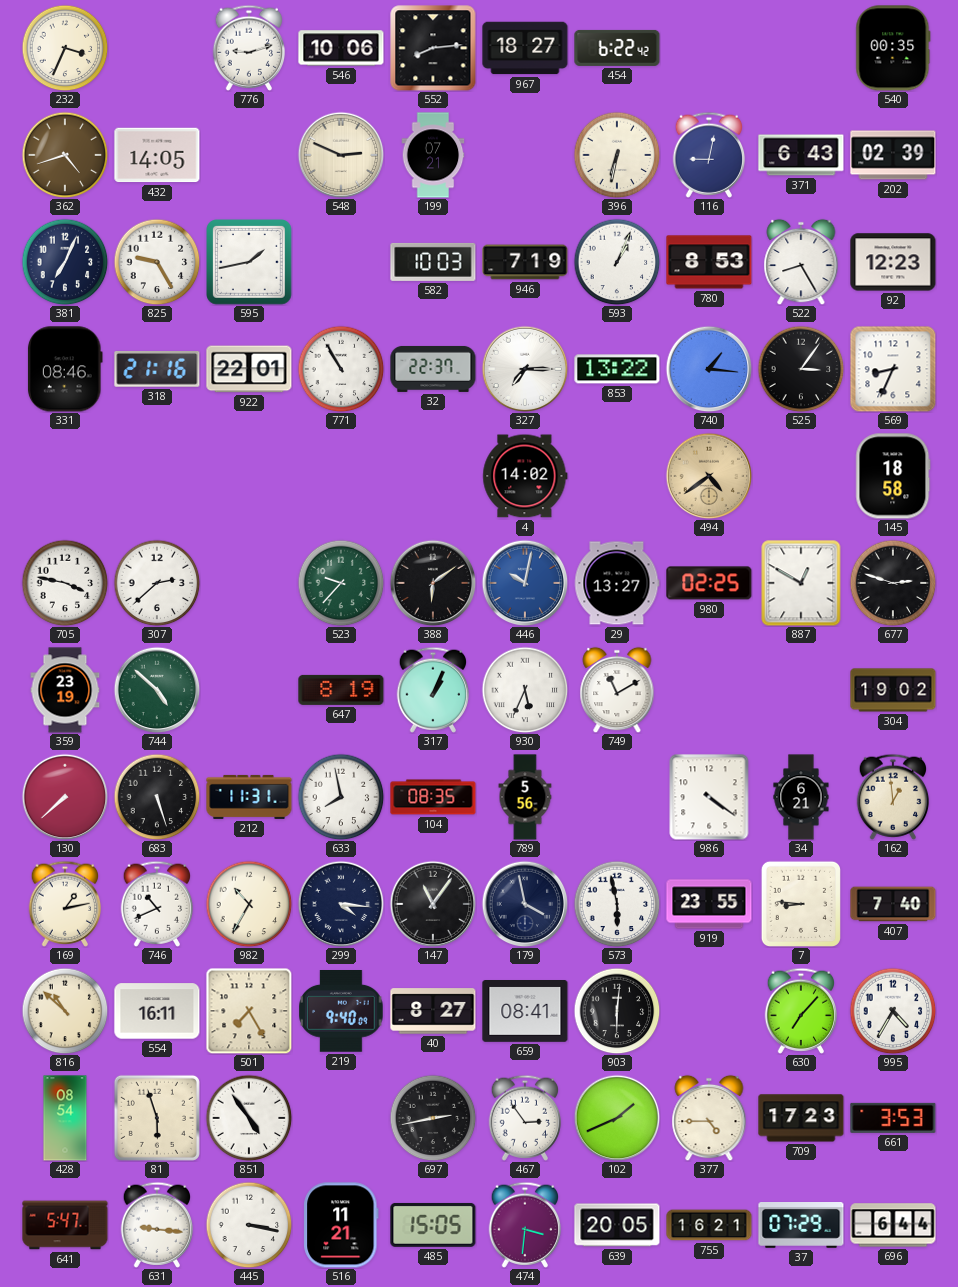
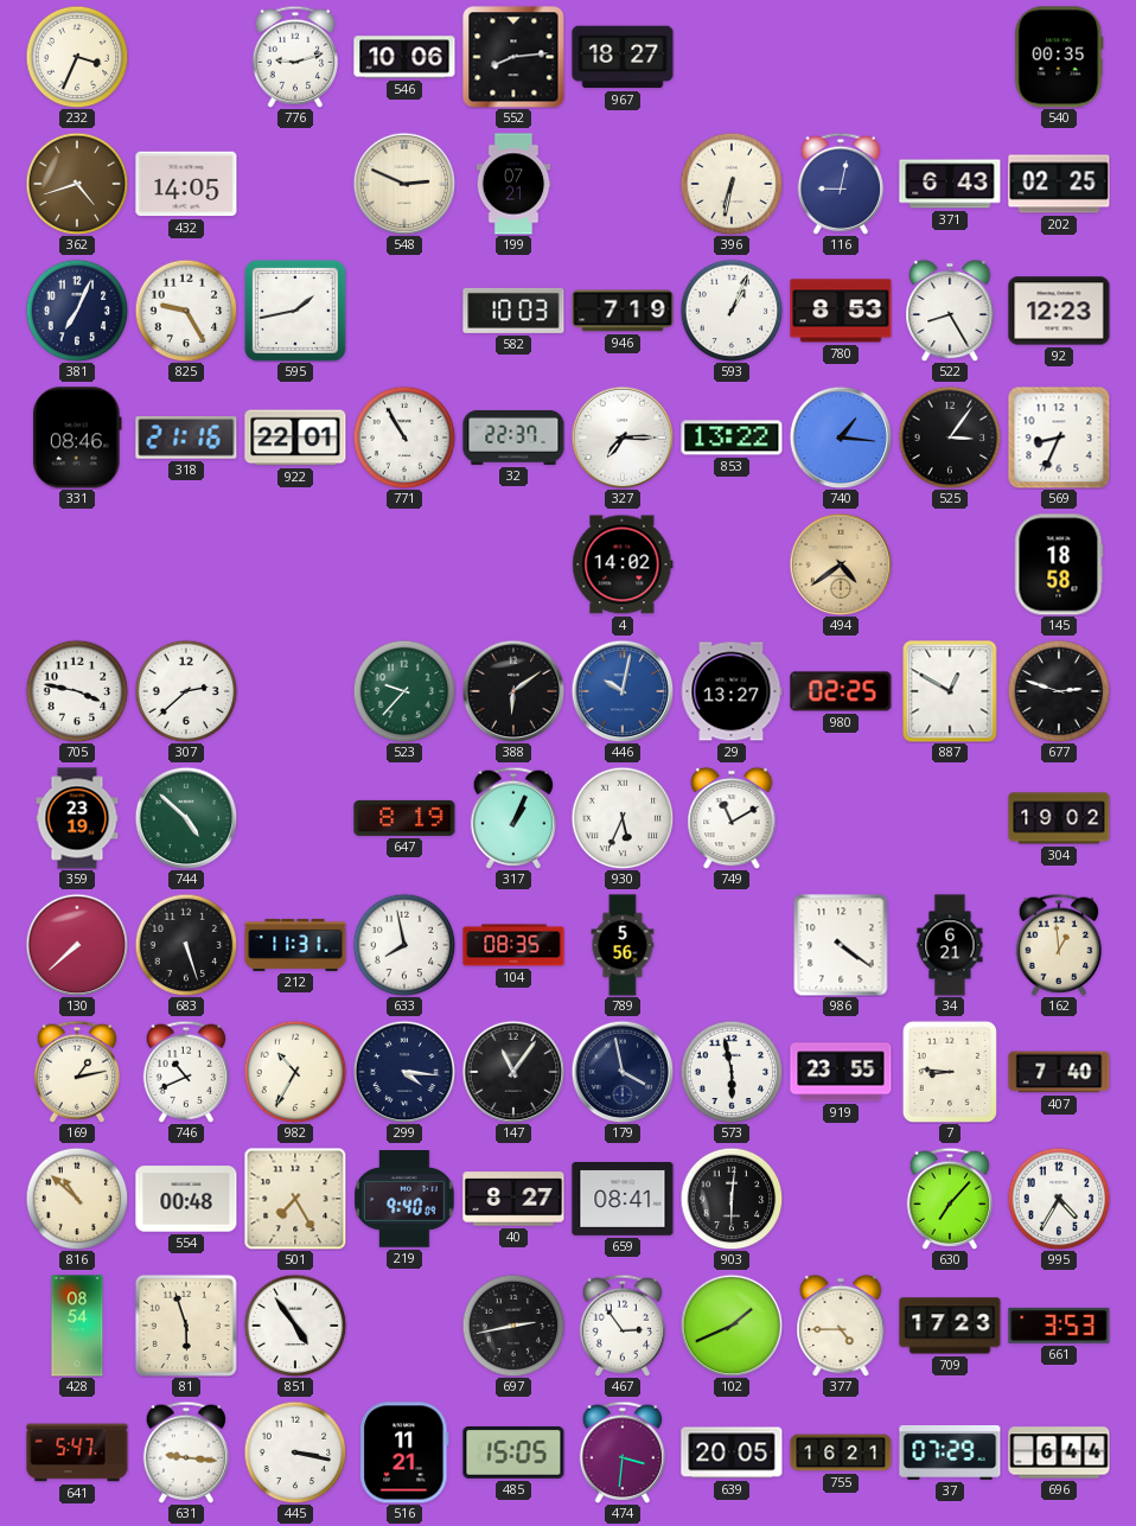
454: 6:22 -> none
202: 02:39 -> 02:25
554: 16:11 -> 00:48
